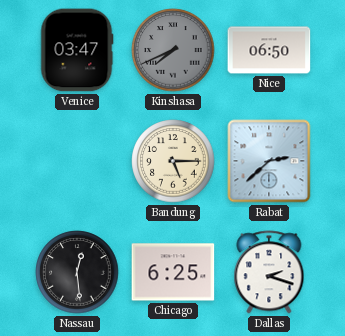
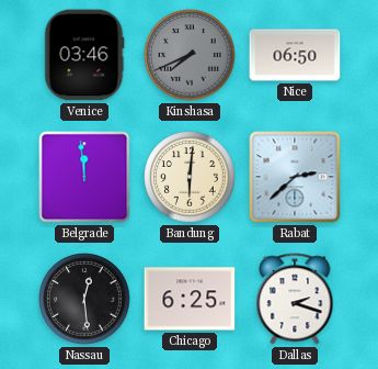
Venice: 03:47 -> 03:46
Belgrade: none -> 11:59
Bandung: 5:15 -> 6:01
